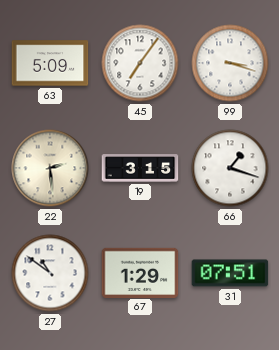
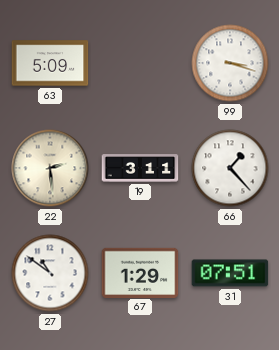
45: 7:06 -> none
19: 3:15 -> 3:11
66: 1:18 -> 1:23
